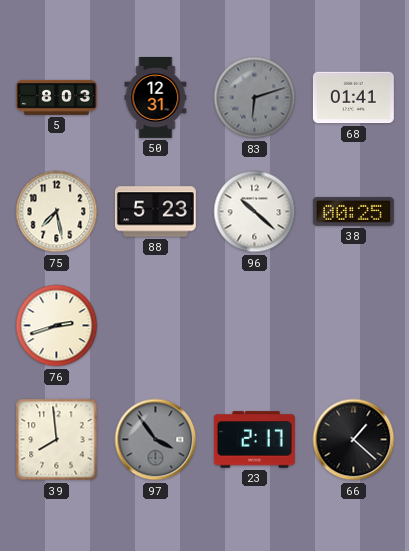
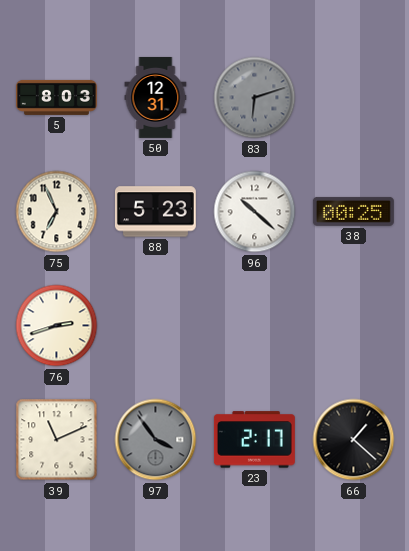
68: 01:41 -> none
75: 7:28 -> 6:56
39: 7:59 -> 11:11
